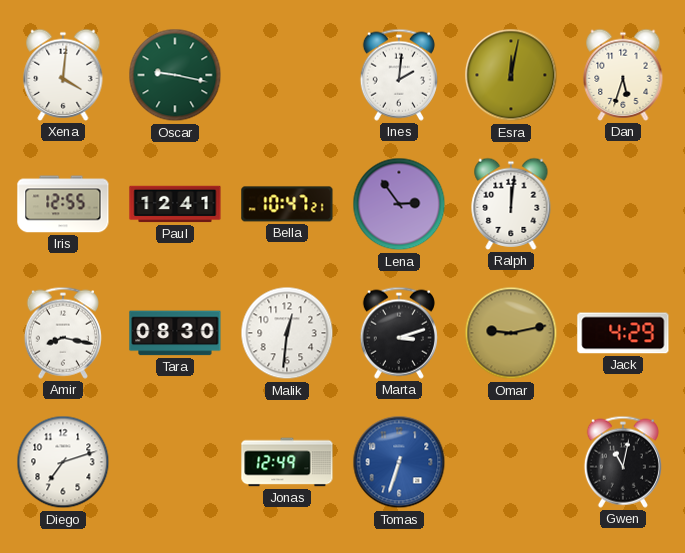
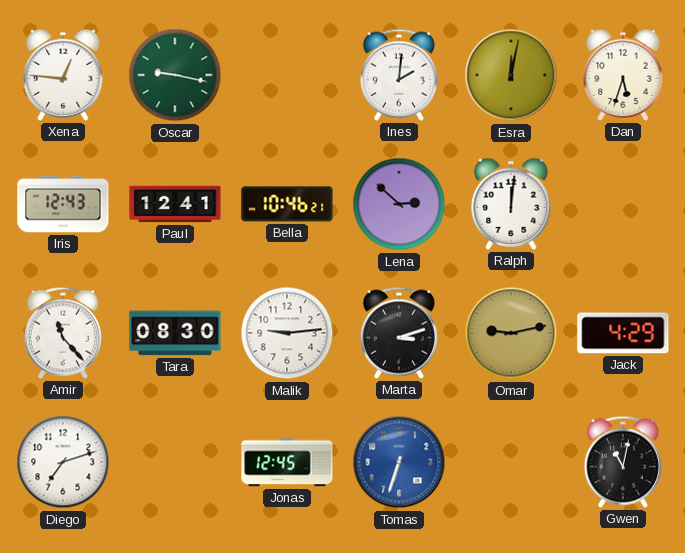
Xena: 4:01 -> 12:46
Iris: 12:55 -> 12:43
Bella: 10:47 -> 10:46
Lena: 2:54 -> 2:52
Amir: 8:17 -> 11:23
Malik: 12:31 -> 9:14
Jonas: 12:49 -> 12:45
